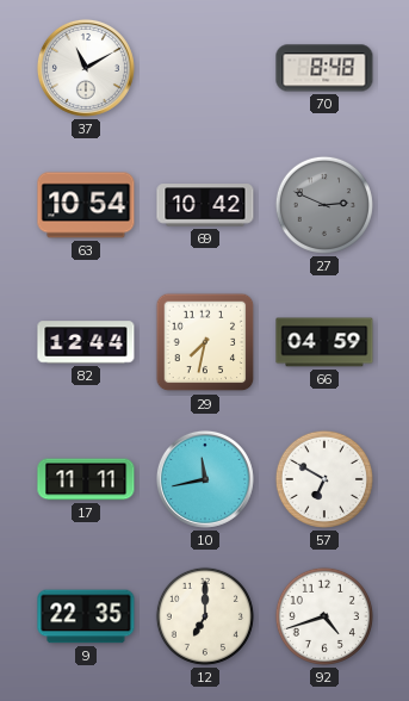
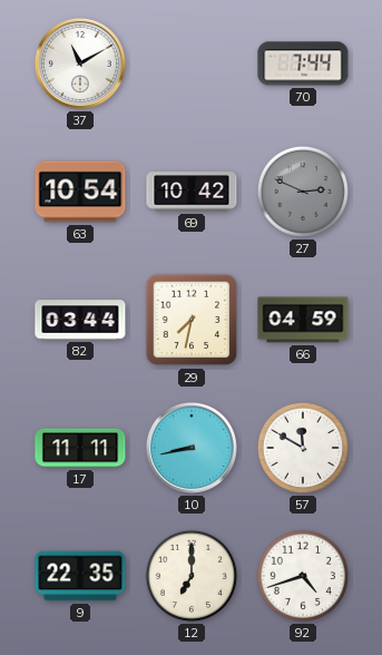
70: 8:48 -> 7:44
82: 12:44 -> 03:44
10: 11:43 -> 8:43
57: 6:50 -> 11:50
